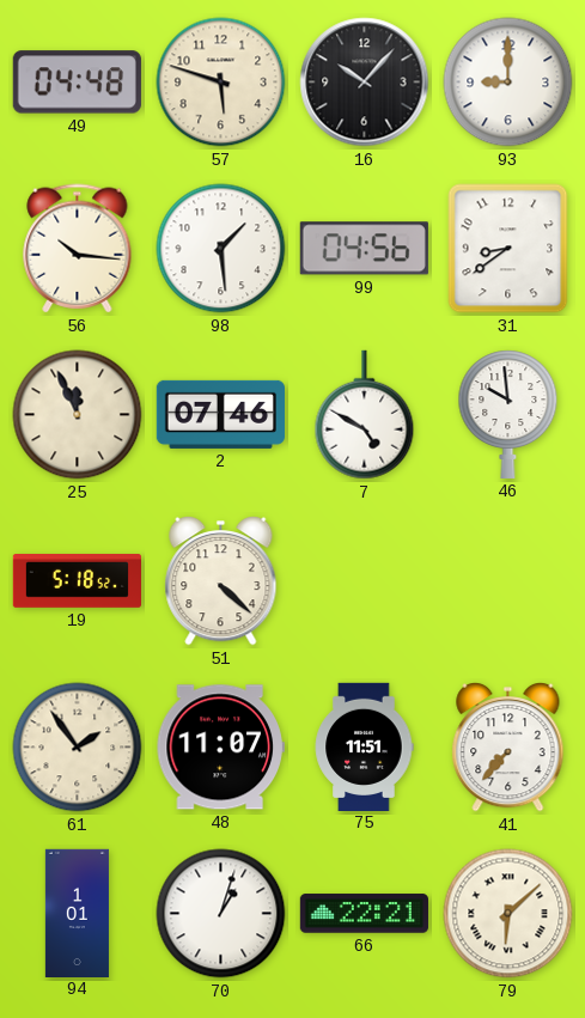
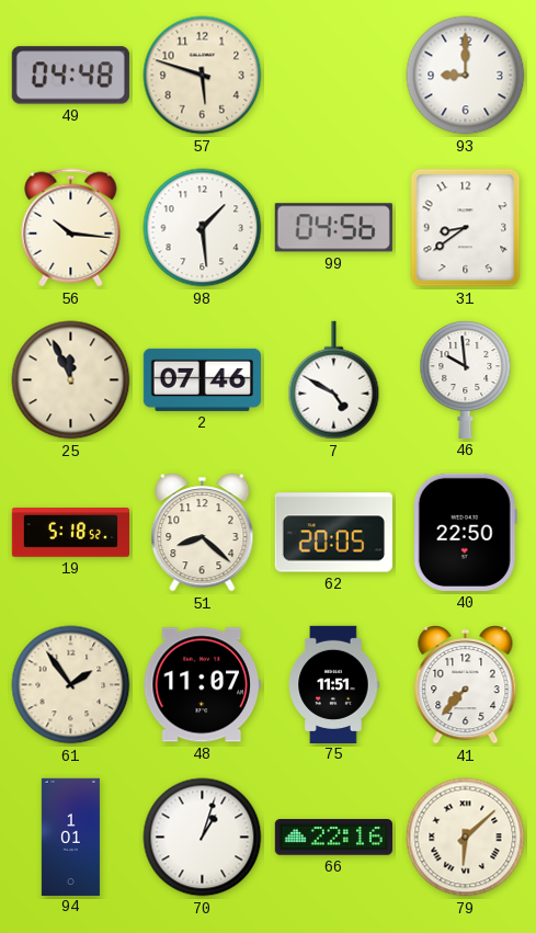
16: 10:07 -> none
51: 4:22 -> 8:22
62: none -> 20:05
40: none -> 22:50
66: 22:21 -> 22:16
